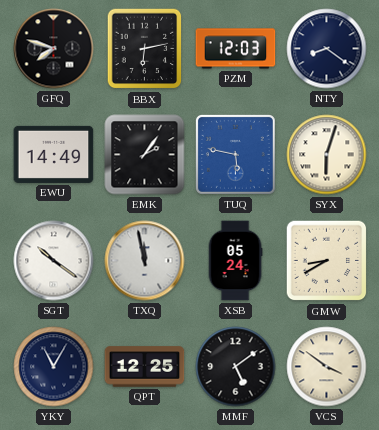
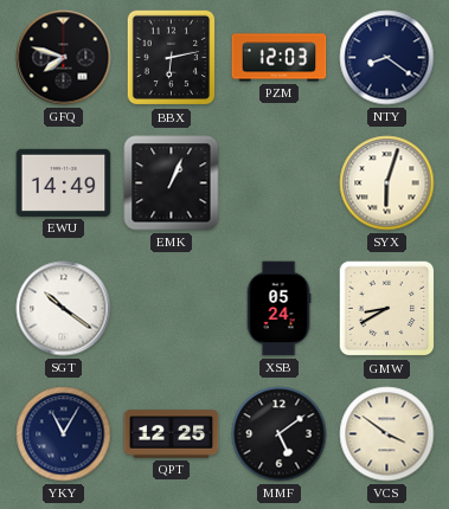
EMK: 2:06 -> 1:04
TUQ: 5:47 -> none
TXQ: 11:58 -> none
